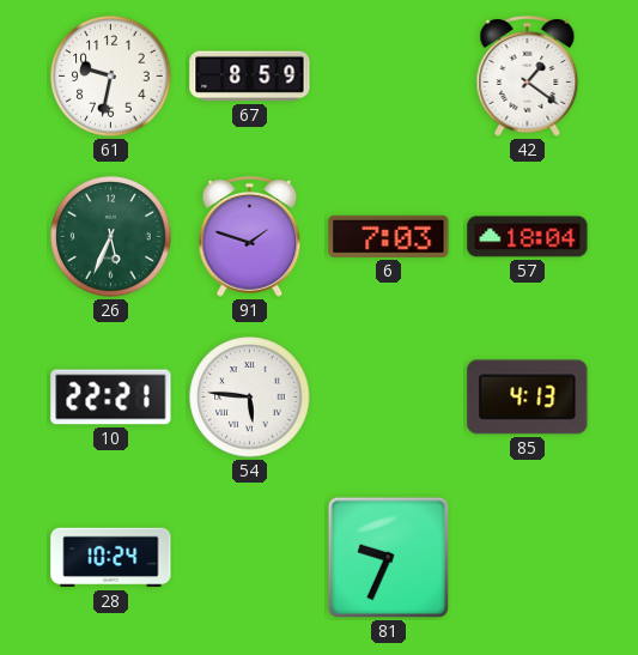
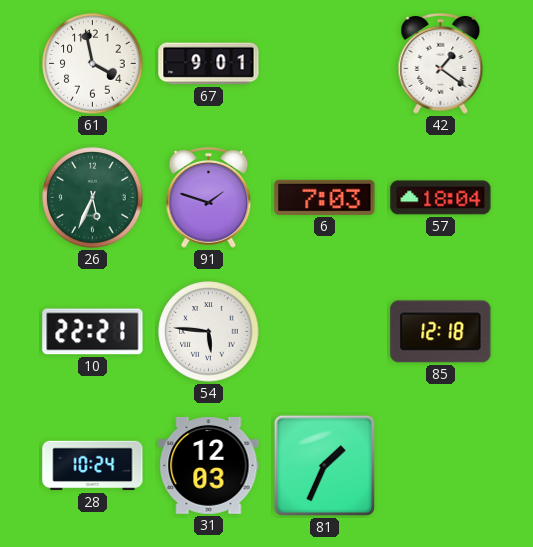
61: 9:32 -> 3:58
67: 8:59 -> 9:01
85: 4:13 -> 12:18
31: none -> 12:03
81: 9:34 -> 1:34
